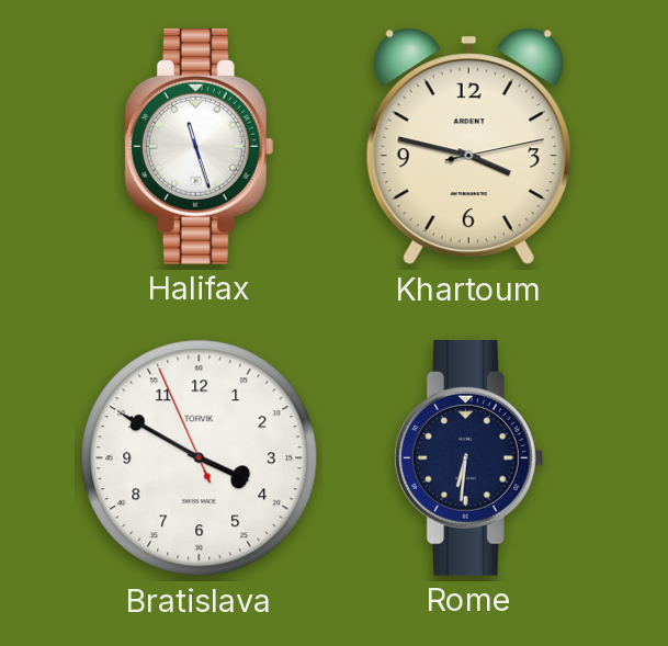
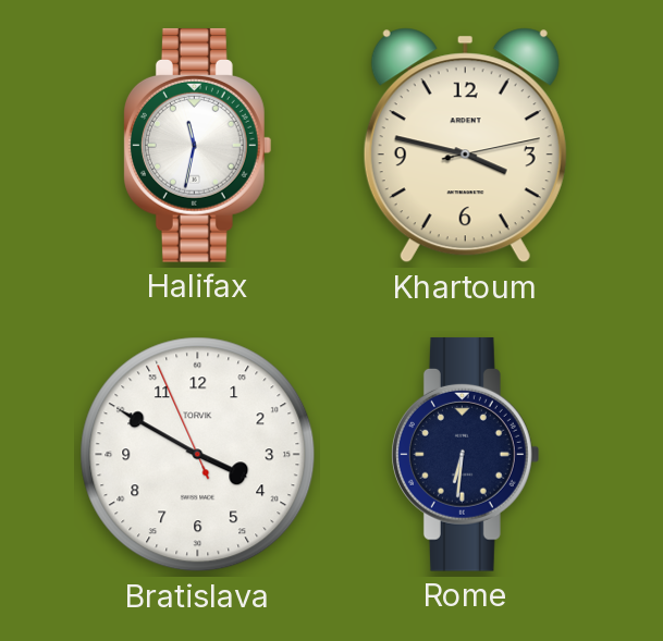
Halifax: 11:27 -> 11:32
